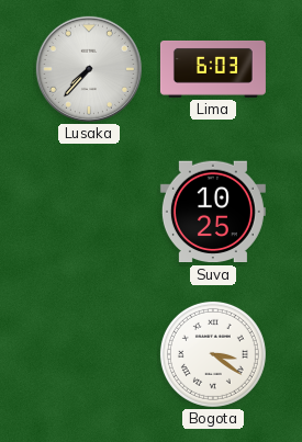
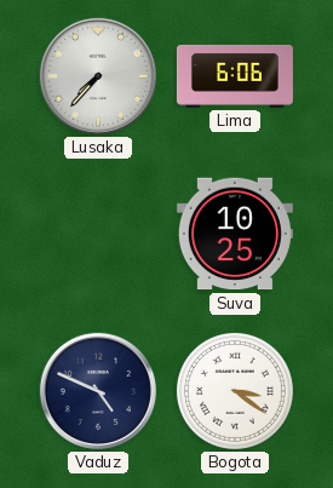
Lima: 6:03 -> 6:06
Vaduz: none -> 4:49
